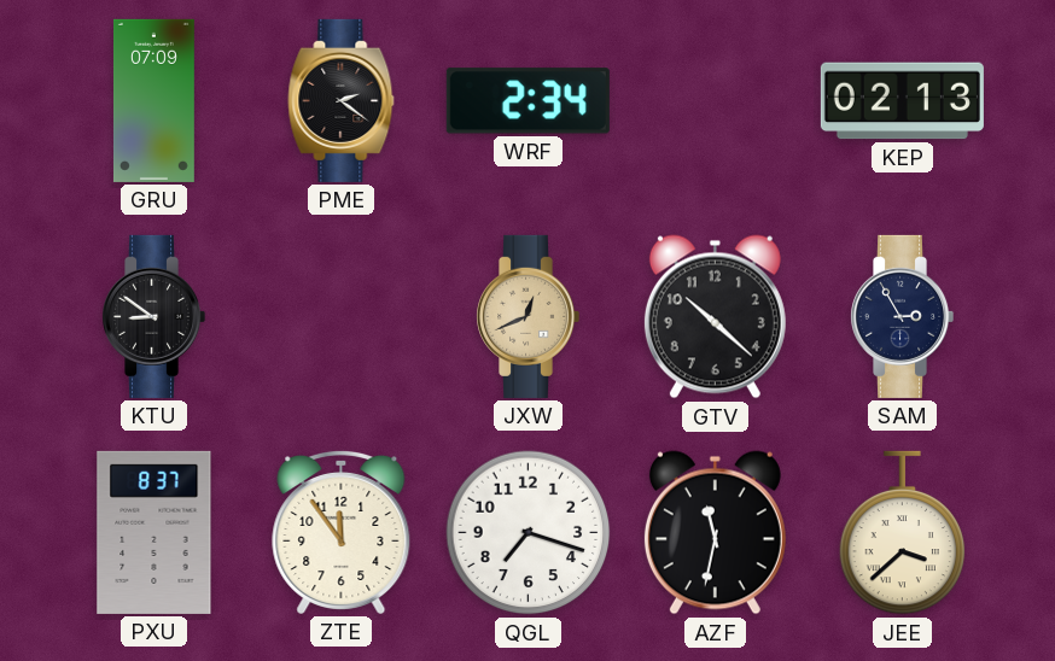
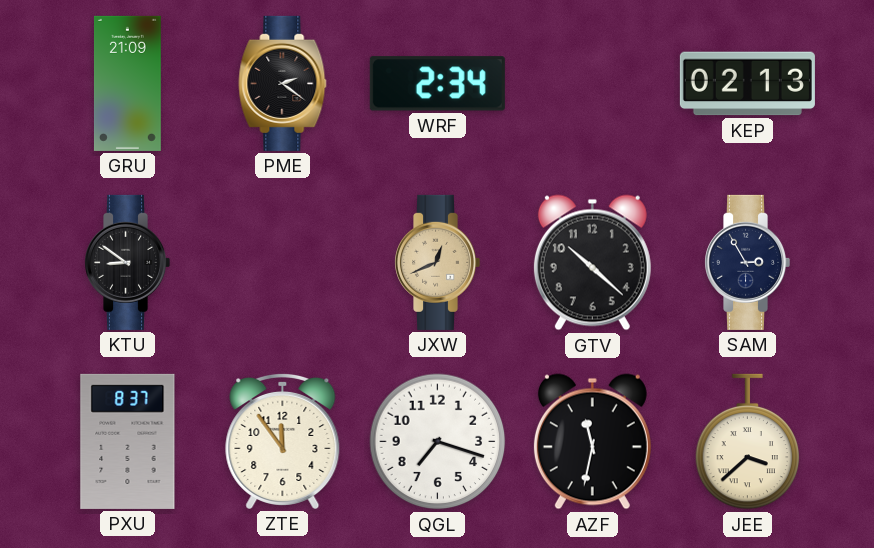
GRU: 07:09 -> 21:09
